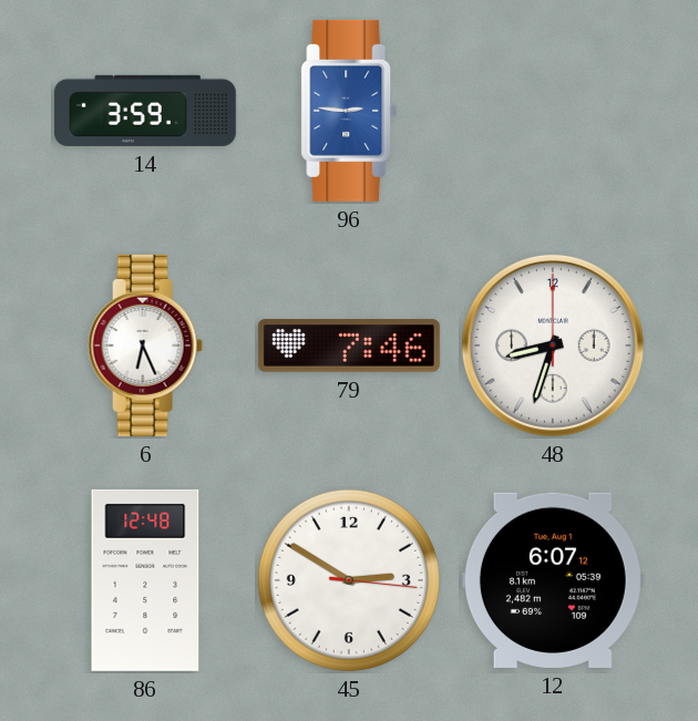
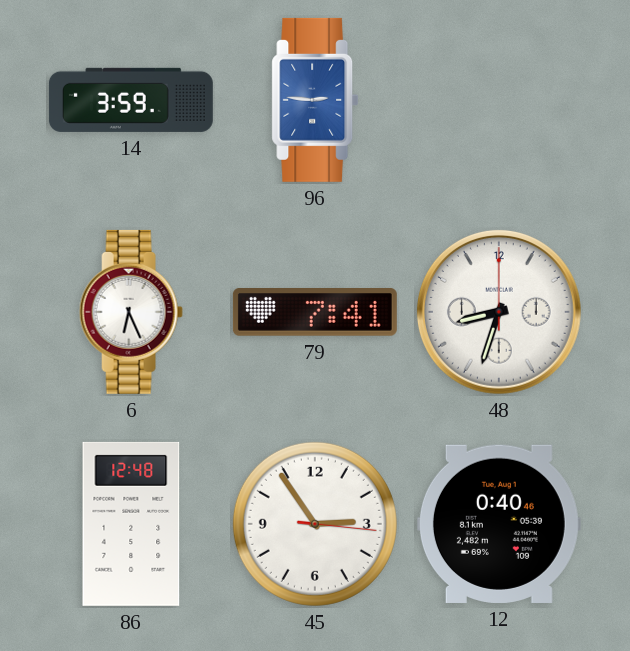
79: 7:46 -> 7:41
45: 2:50 -> 2:54
12: 6:07 -> 0:40
